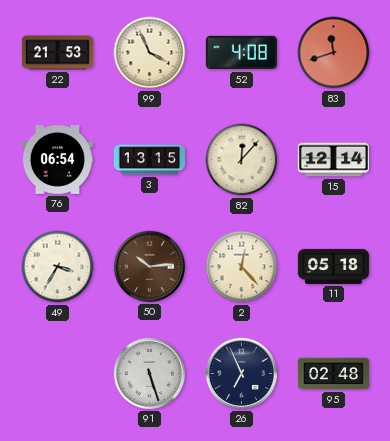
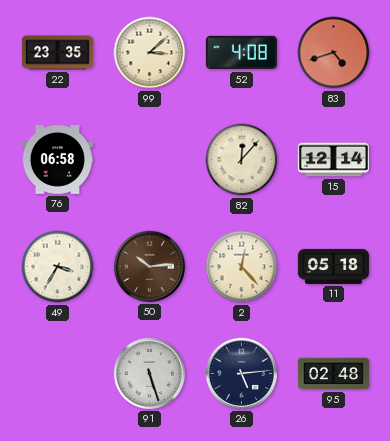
22: 21:53 -> 23:35
99: 3:56 -> 3:08
83: 11:42 -> 4:42
76: 06:54 -> 06:58
3: 13:15 -> none
26: 6:56 -> 5:14
